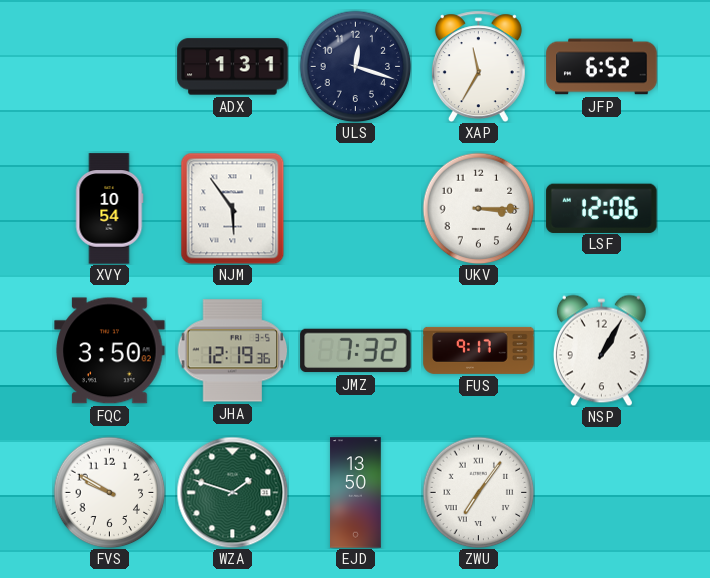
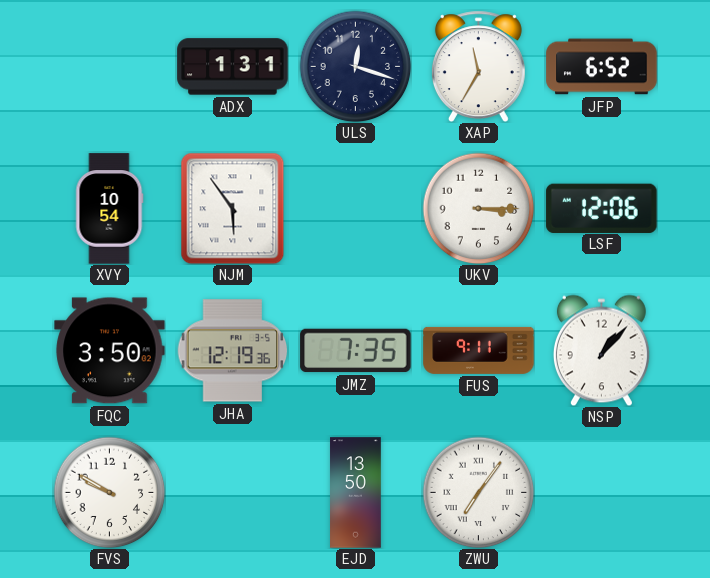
JMZ: 7:32 -> 7:35
FUS: 9:17 -> 9:11
NSP: 1:05 -> 1:07
WZA: 1:48 -> none
